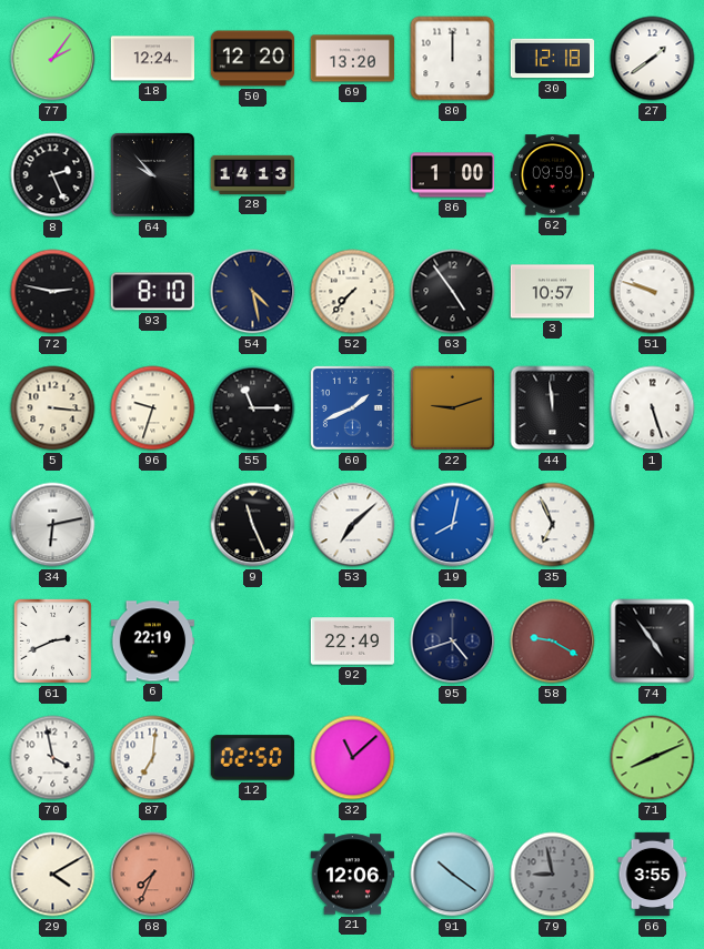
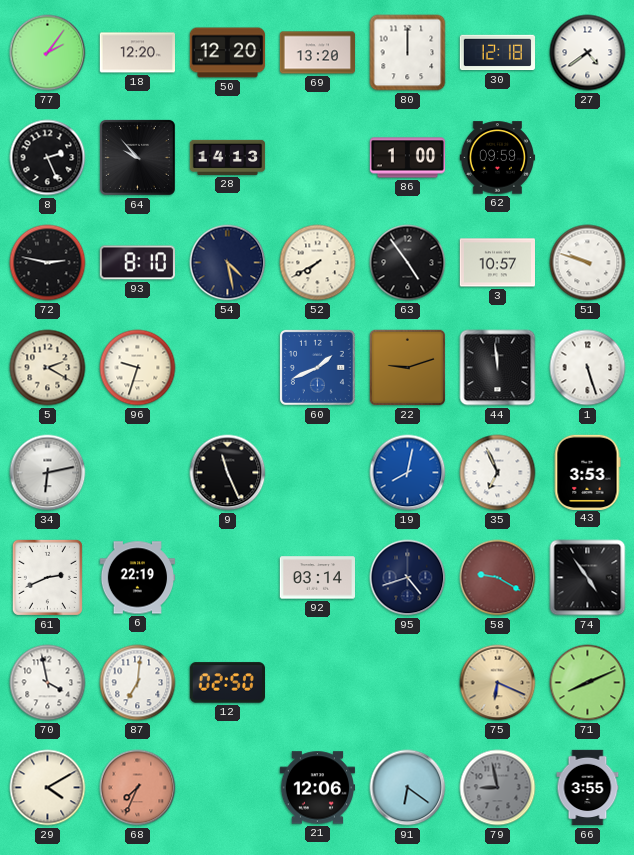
18: 12:24 -> 12:20
27: 1:39 -> 4:39
52: 7:37 -> 7:40
5: 3:16 -> 2:20
55: 11:15 -> none
53: 7:08 -> none
43: none -> 3:53
92: 22:49 -> 03:14
32: 11:08 -> none
75: none -> 6:19
91: 10:21 -> 6:21
